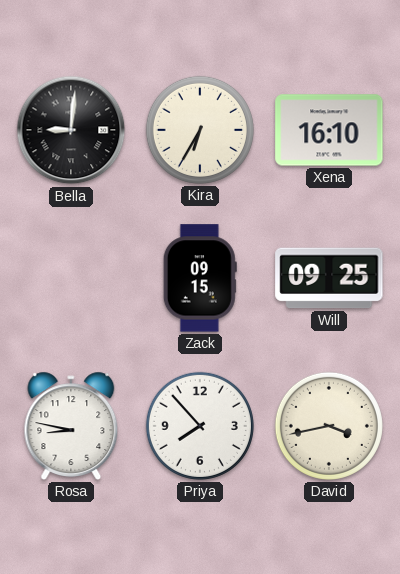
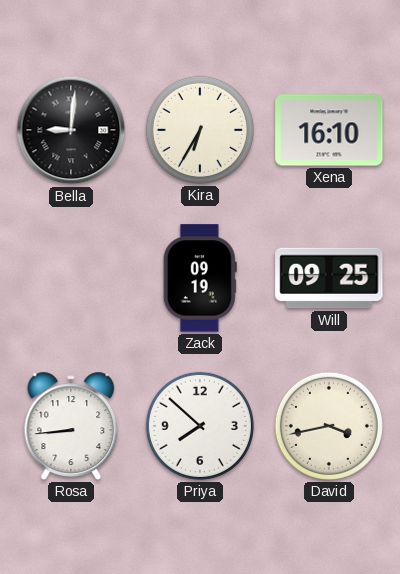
Zack: 09:15 -> 09:19
Rosa: 8:47 -> 8:44
Priya: 7:53 -> 7:52
